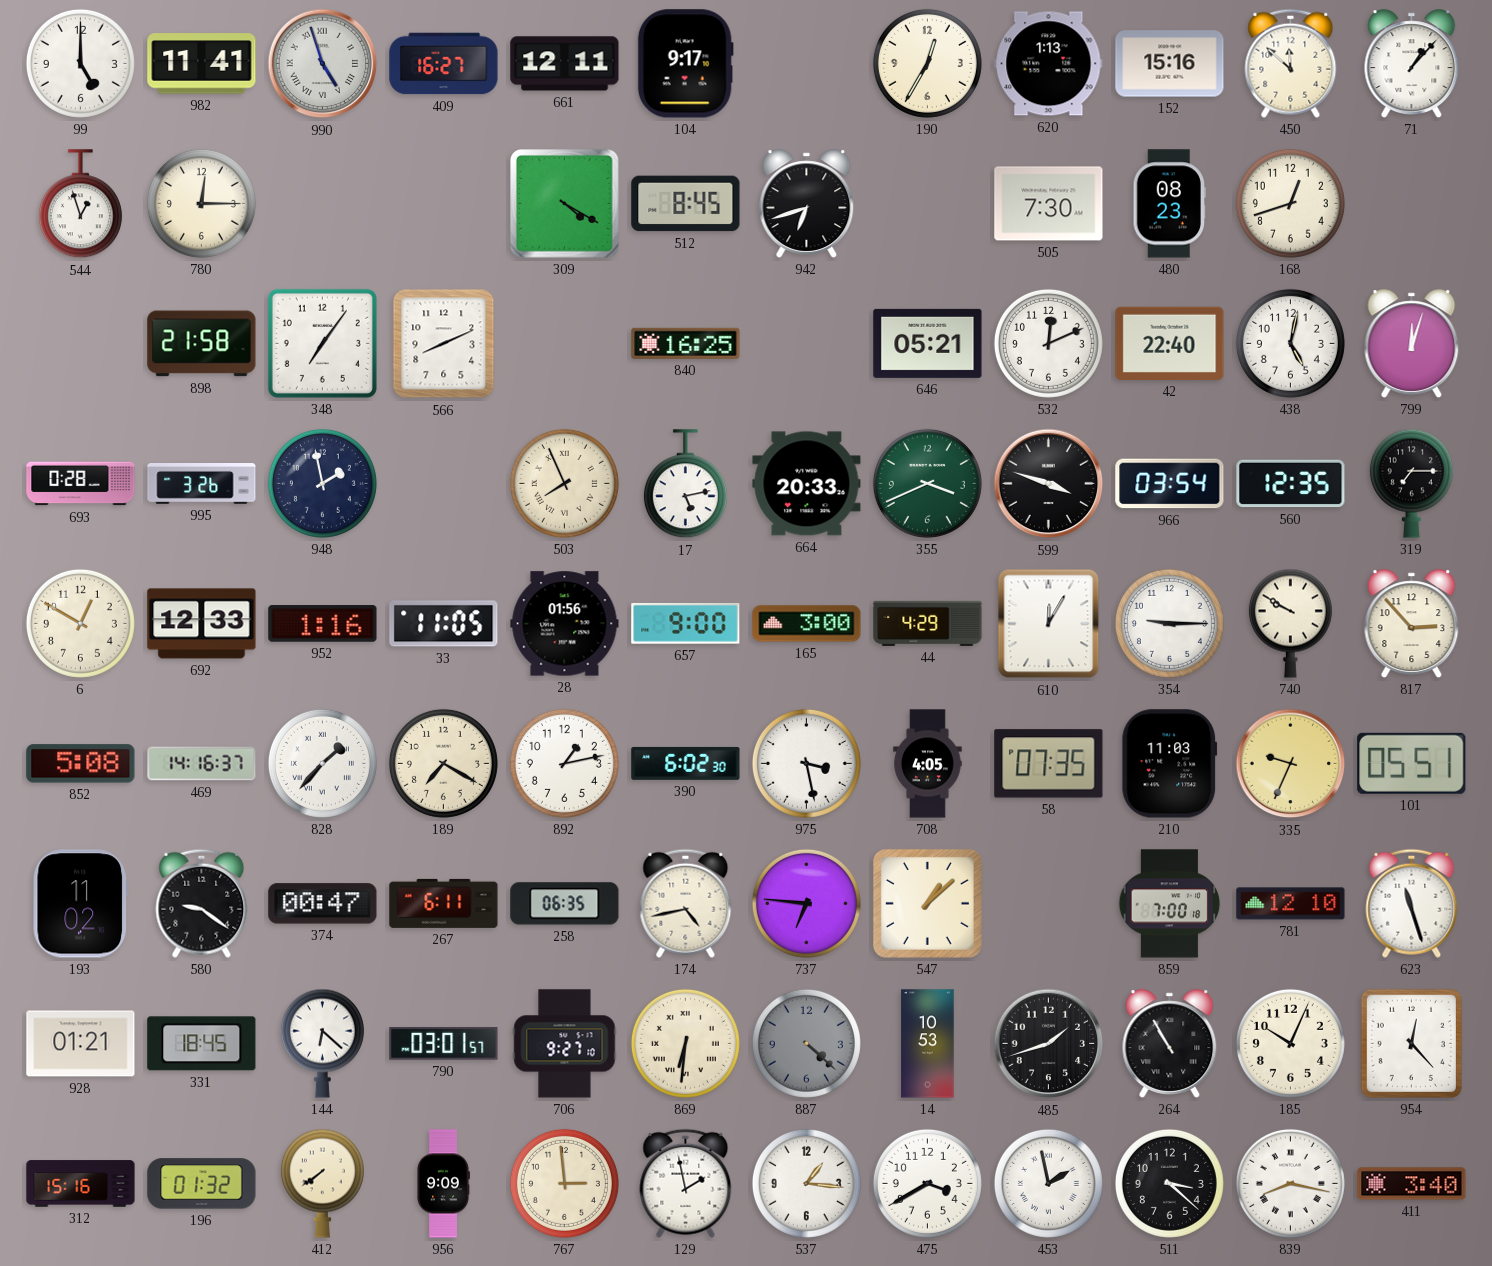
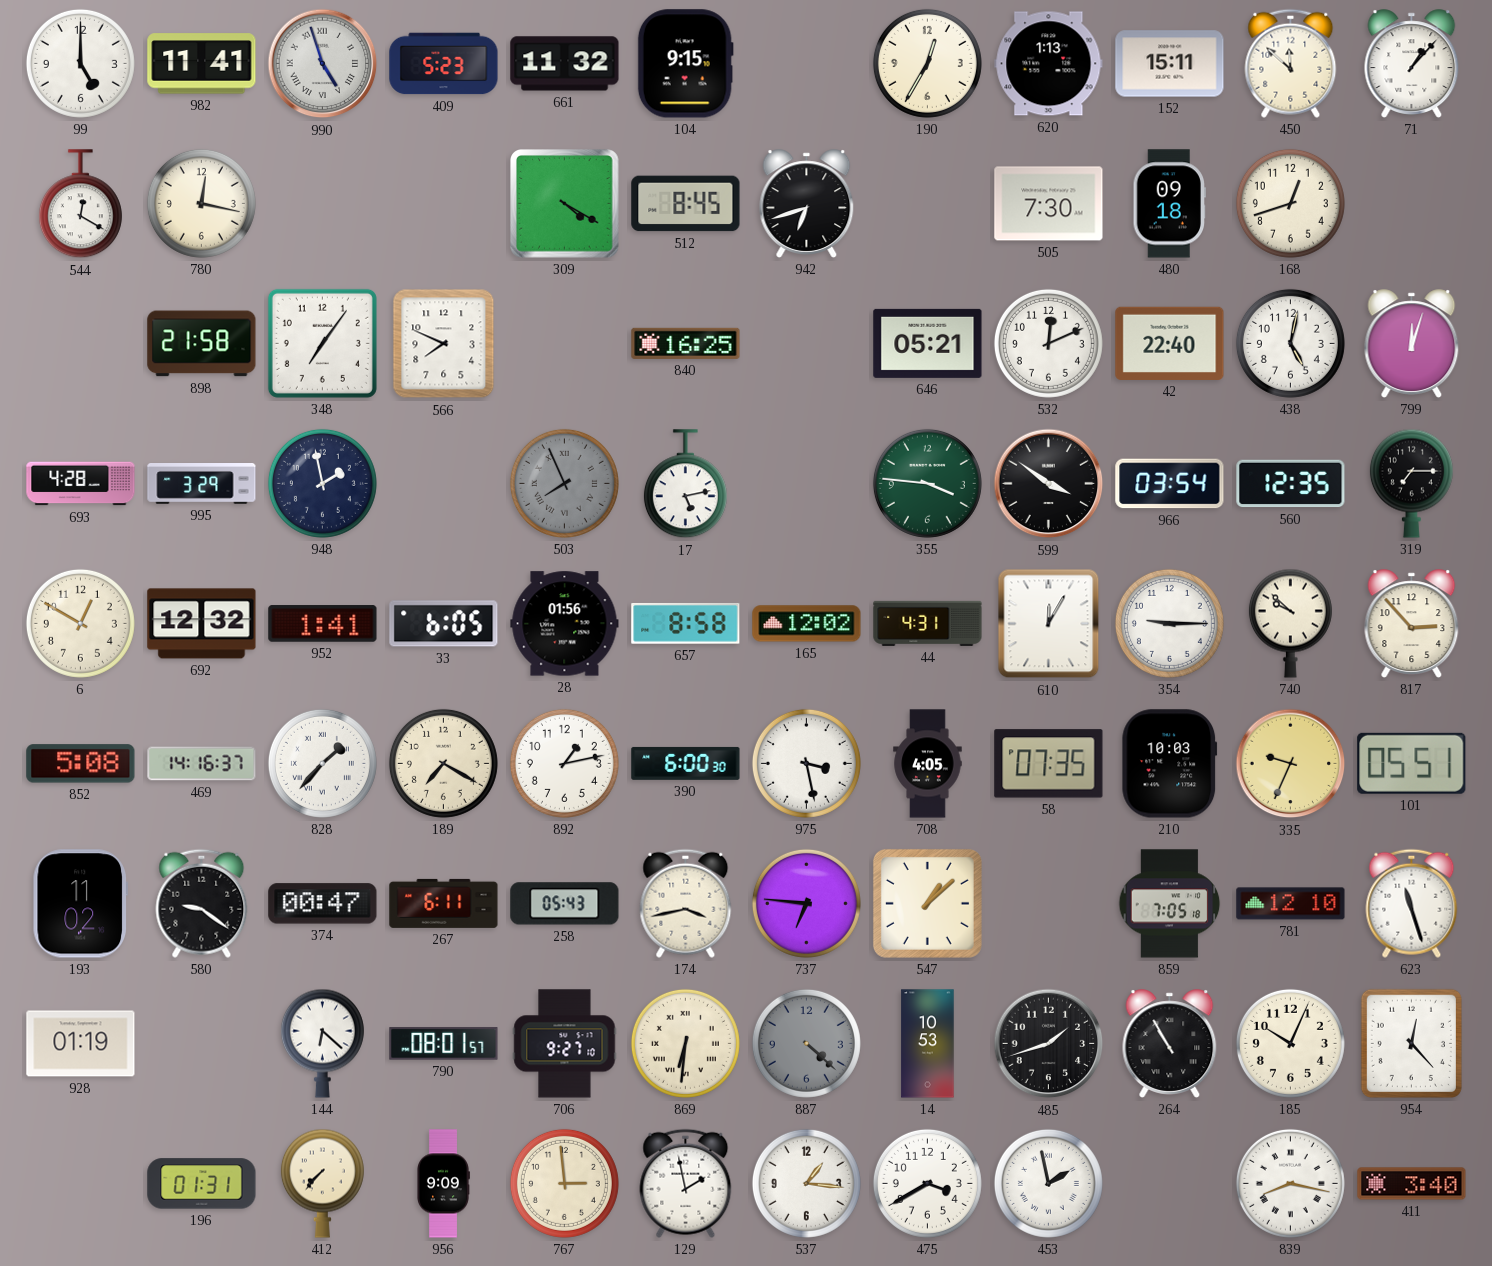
409: 16:27 -> 5:23
661: 12:11 -> 11:32
104: 9:17 -> 9:15
152: 15:16 -> 15:11
544: 12:57 -> 12:20
780: 12:15 -> 12:17
480: 08:23 -> 09:18
566: 8:11 -> 7:49
693: 0:28 -> 4:28
995: 3:26 -> 3:29
503 dial: cream -> grey
664: 20:33 -> none
355: 3:41 -> 3:46
599: 3:48 -> 3:51
692: 12:33 -> 12:32
952: 1:16 -> 1:41
33: 11:05 -> 6:05
657: 9:00 -> 8:58
165: 3:00 -> 12:02
44: 4:29 -> 4:31
740: 9:50 -> 9:52
390: 6:02 -> 6:00
210: 11:03 -> 10:03
258: 06:35 -> 05:43
174: 4:43 -> 3:43
859: 7:00 -> 7:05
928: 01:21 -> 01:19
331: 18:45 -> none
790: 03:01 -> 08:01
312: 15:16 -> none
196: 01:32 -> 01:31
412: 7:39 -> 7:37
511: 3:22 -> none
